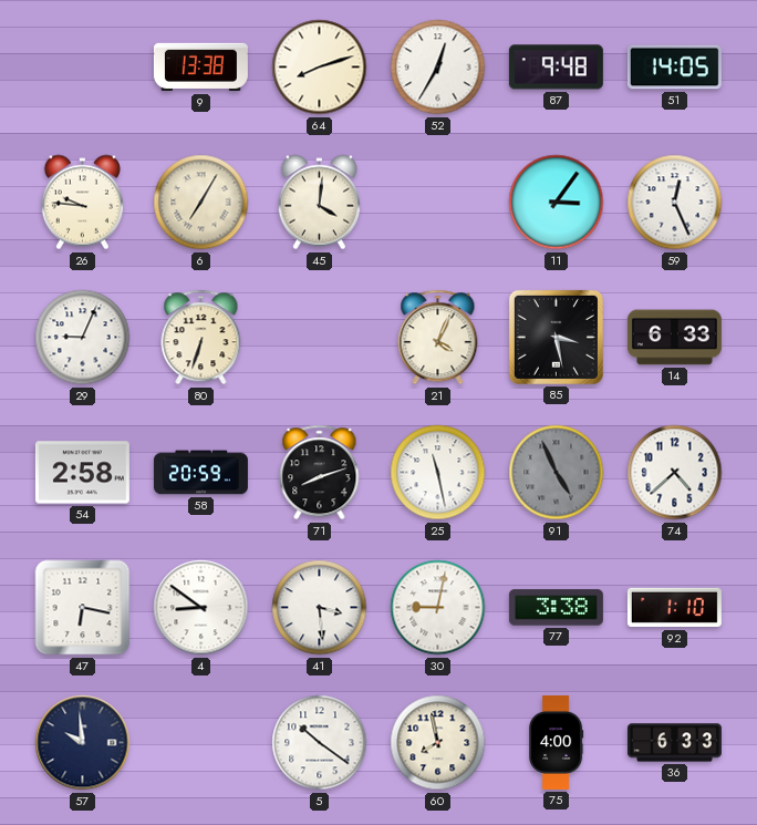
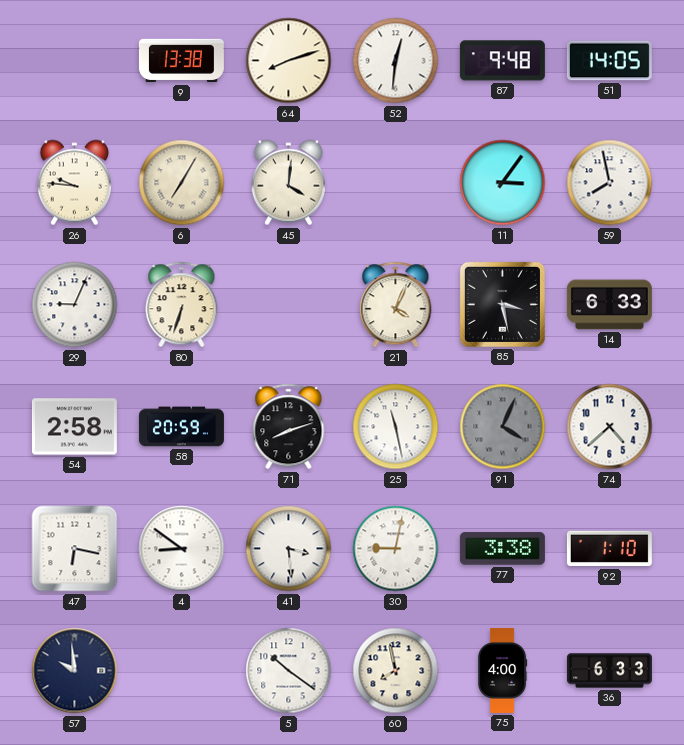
52: 12:35 -> 12:31
59: 12:26 -> 7:58
91: 4:56 -> 4:04
